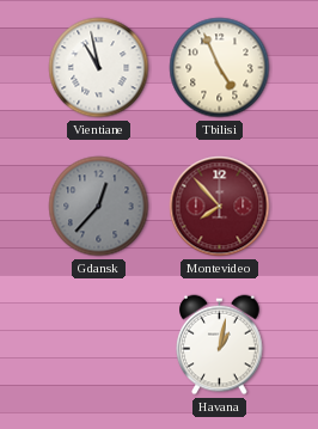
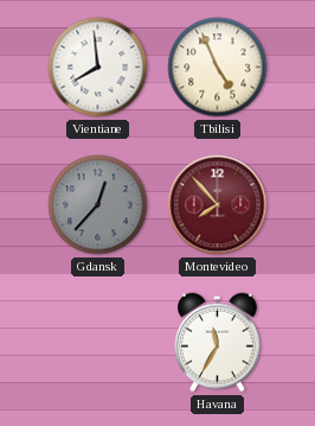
Vientiane: 10:58 -> 7:59
Havana: 1:02 -> 11:35
